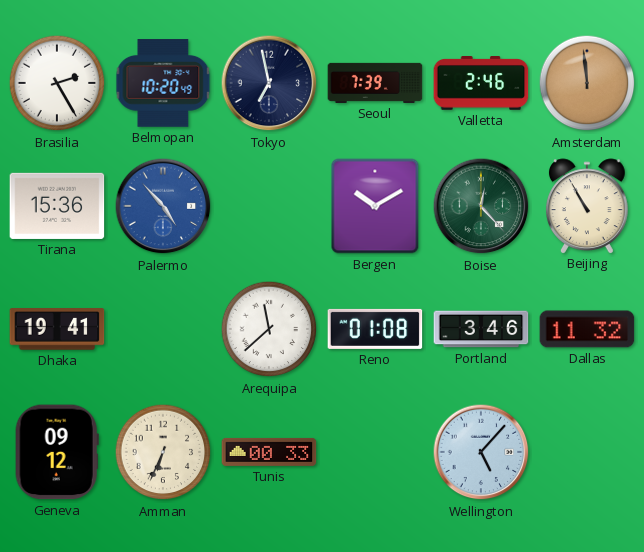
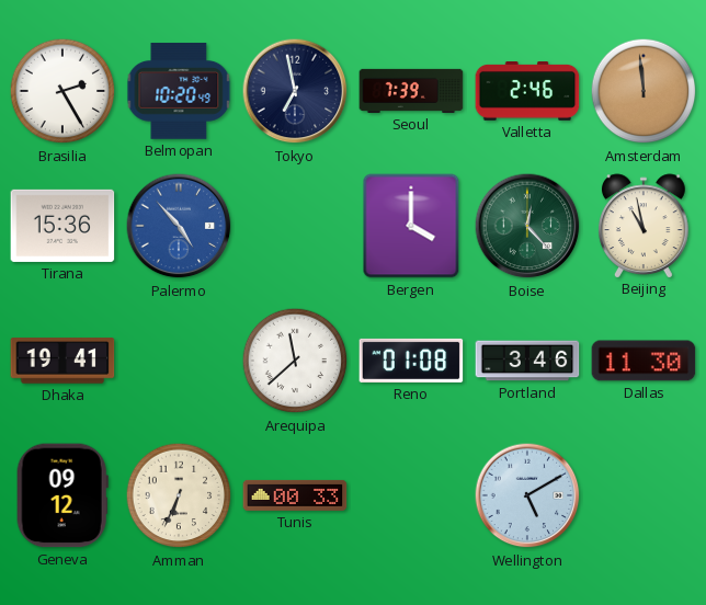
Bergen: 10:10 -> 4:00
Beijing: 10:55 -> 10:58
Dallas: 11:32 -> 11:30
Wellington: 5:07 -> 5:10
